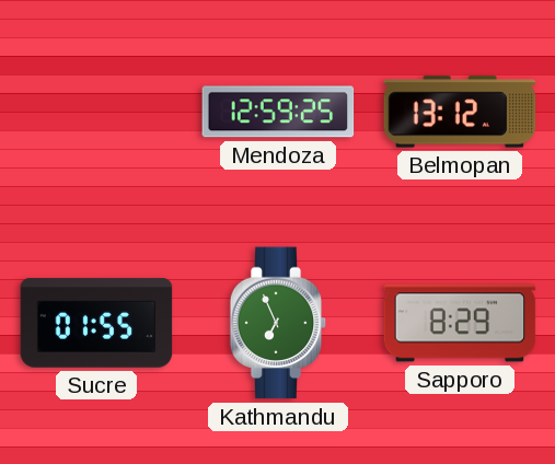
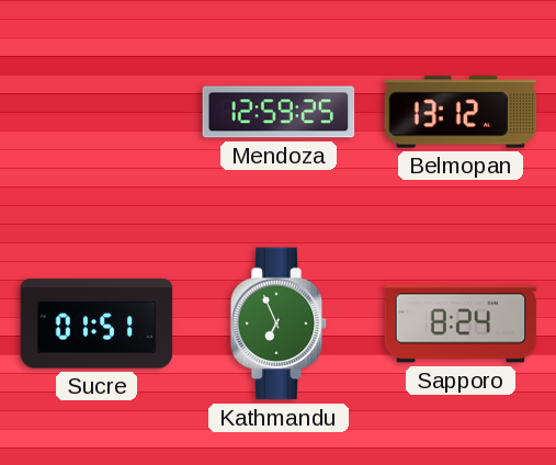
Sucre: 01:55 -> 01:51
Sapporo: 8:29 -> 8:24
